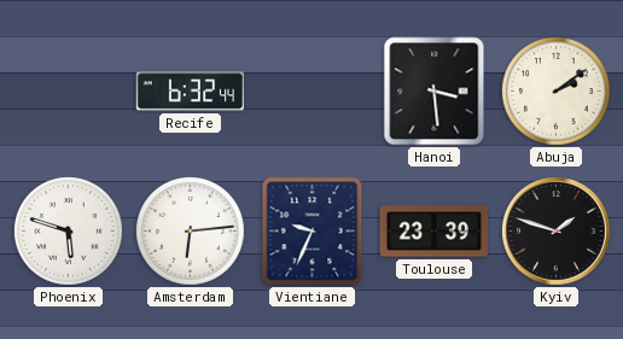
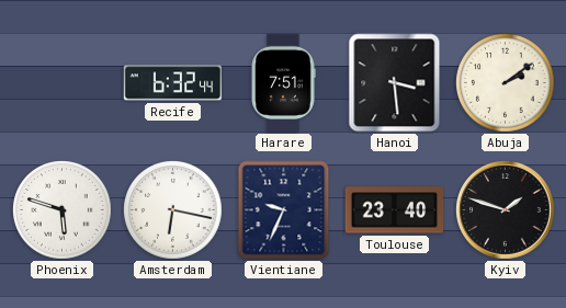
Harare: none -> 7:51
Amsterdam: 6:14 -> 6:17
Toulouse: 23:39 -> 23:40
